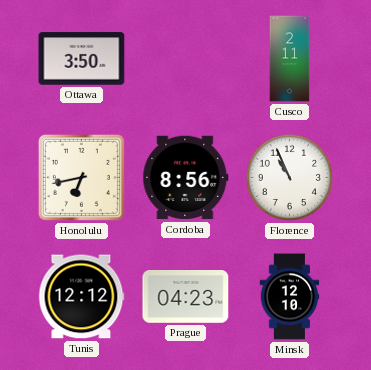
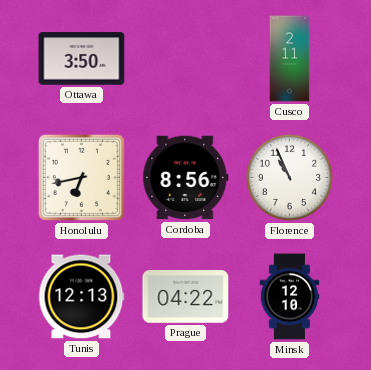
Tunis: 12:12 -> 12:13
Prague: 04:23 -> 04:22
